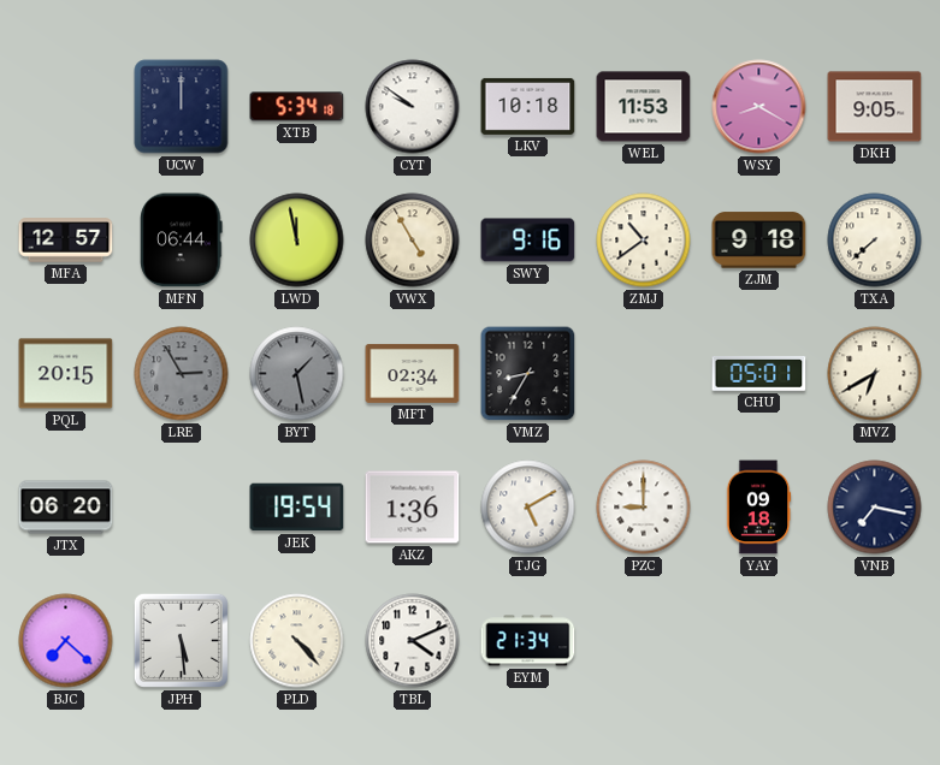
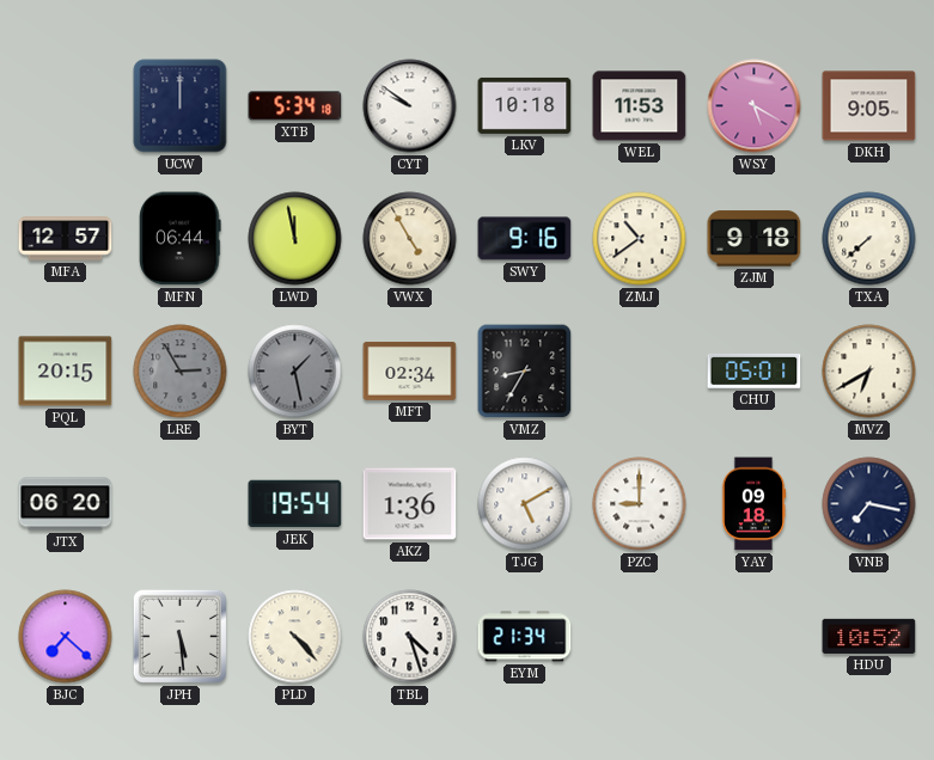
WSY: 8:20 -> 5:20
TBL: 4:11 -> 4:27
HDU: none -> 10:52
